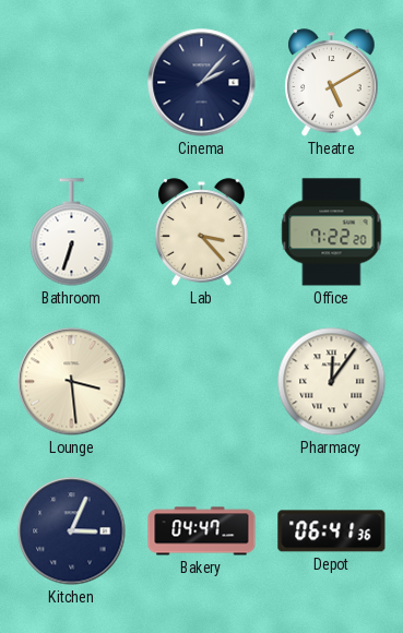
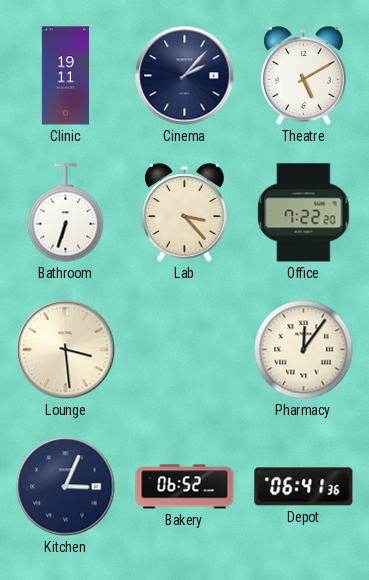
Clinic: none -> 19:11
Bakery: 04:47 -> 06:52
